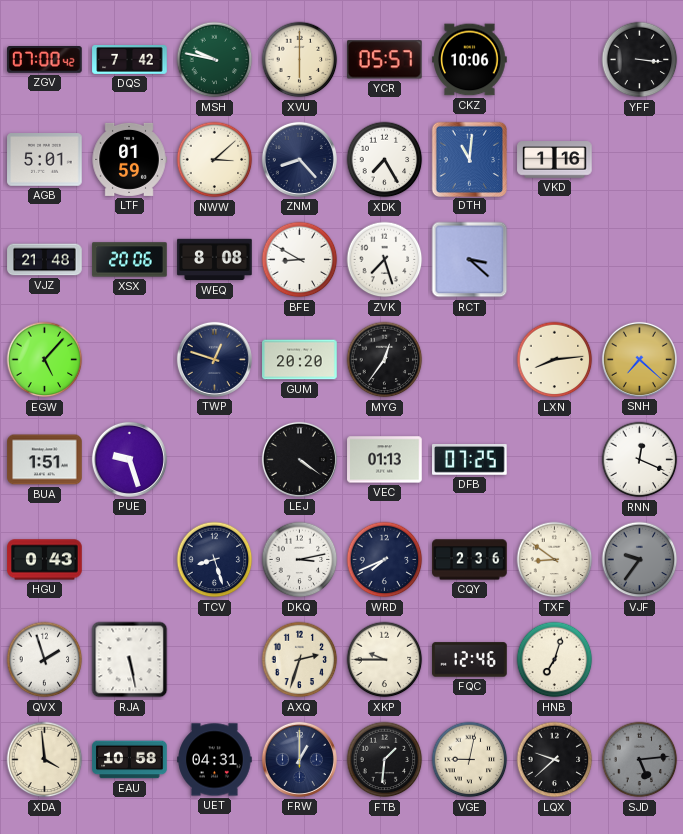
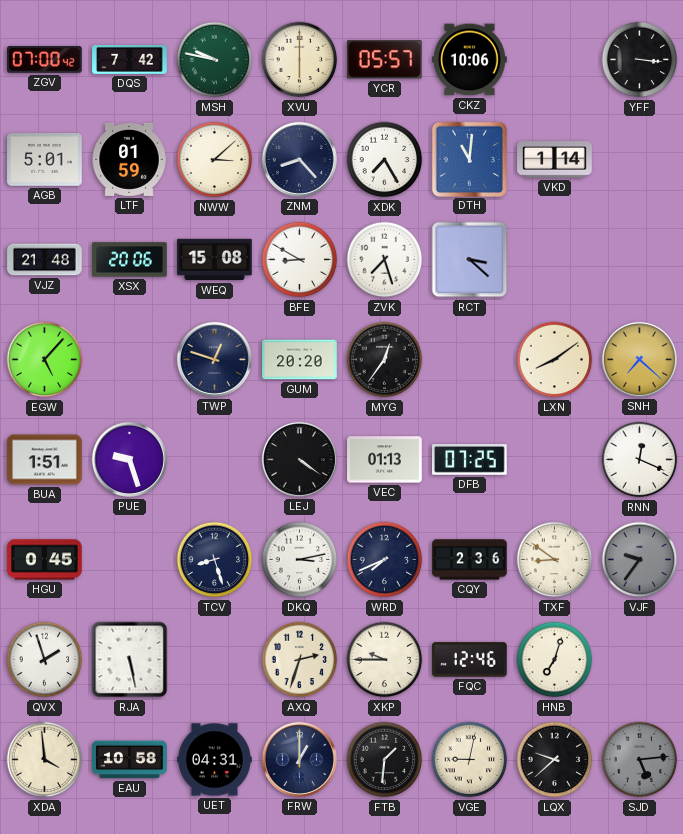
VKD: 1:16 -> 1:14
WEQ: 8:08 -> 15:08
LXN: 8:14 -> 8:09
HGU: 0:43 -> 0:45
